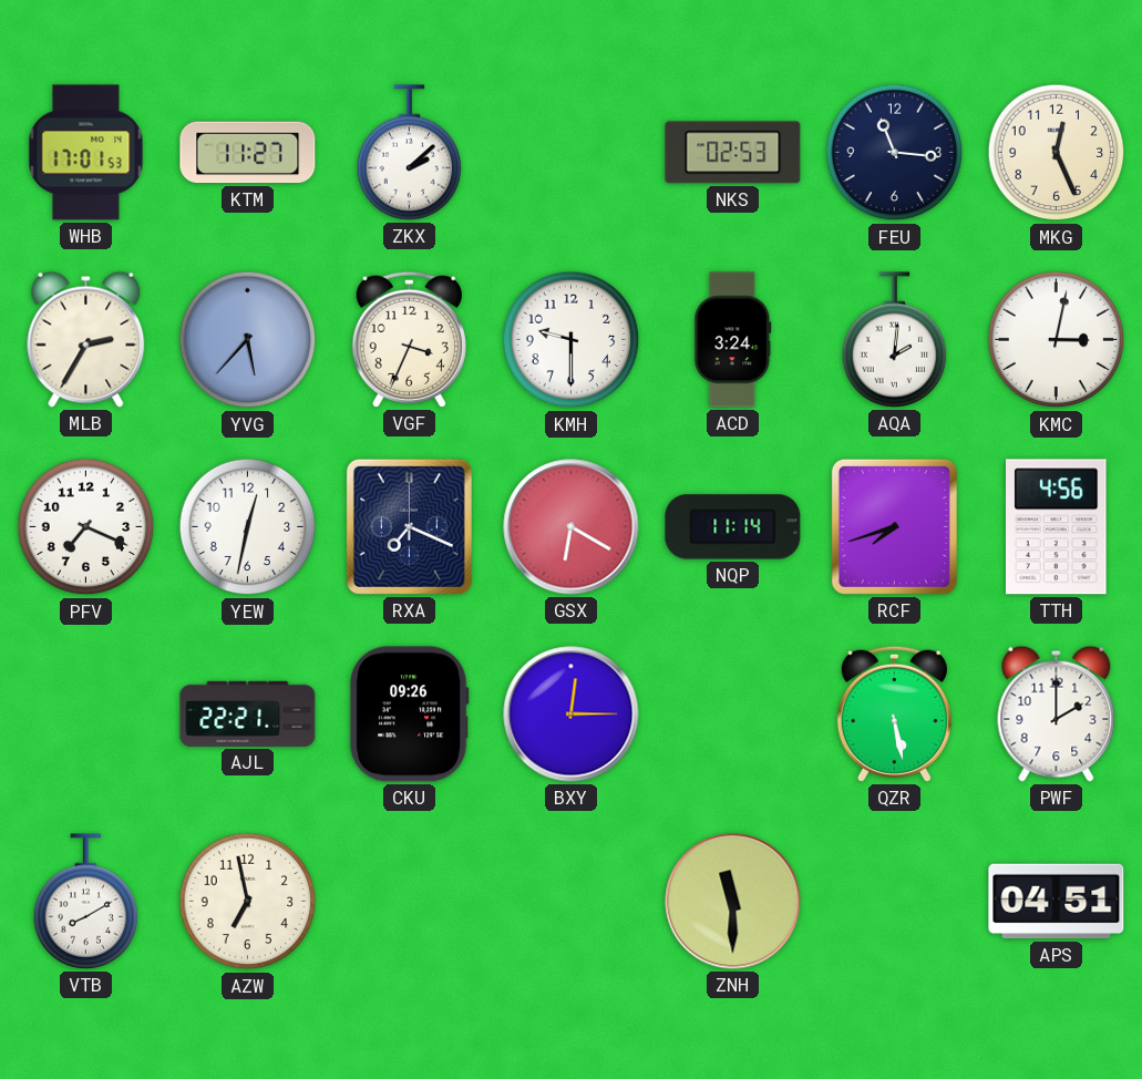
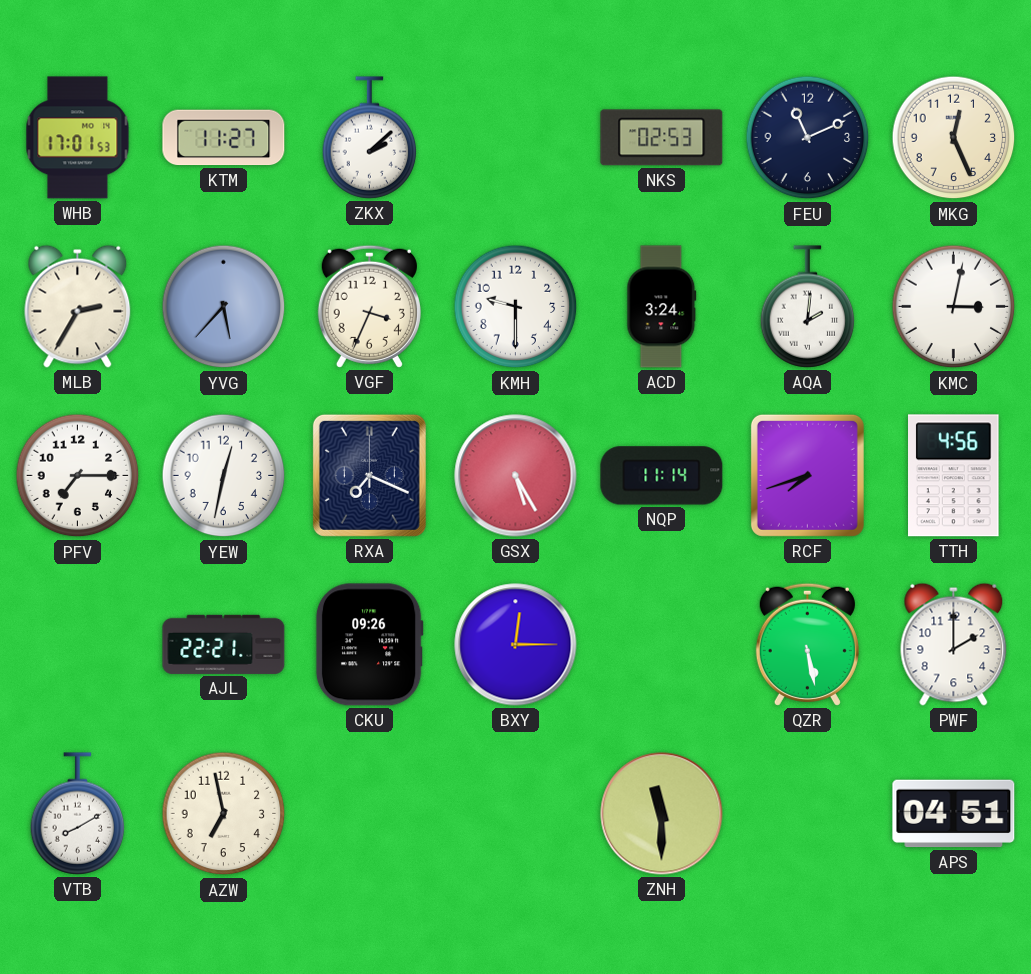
FEU: 11:16 -> 11:11
PFV: 7:19 -> 7:15
GSX: 6:20 -> 5:25
